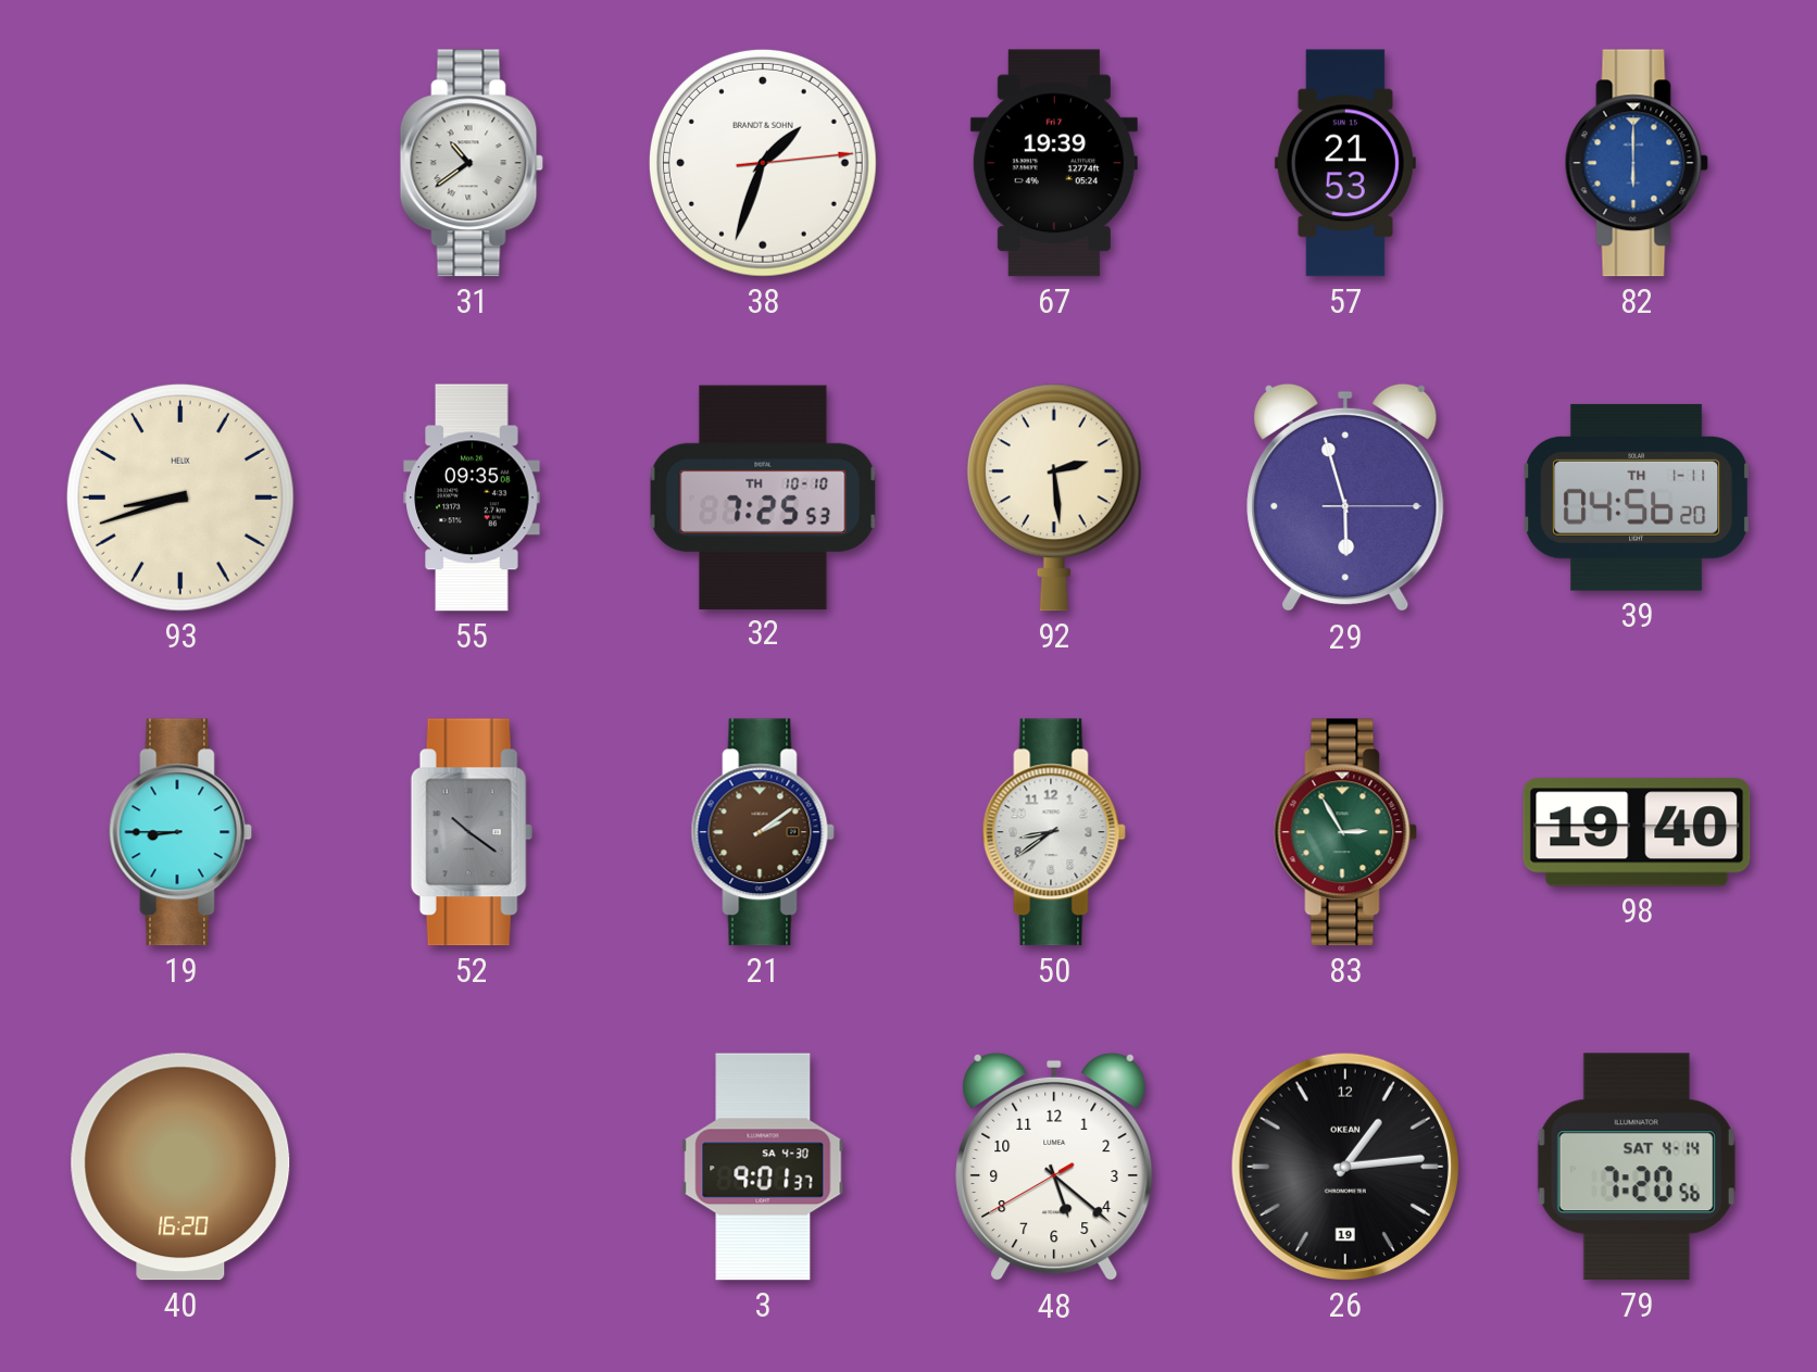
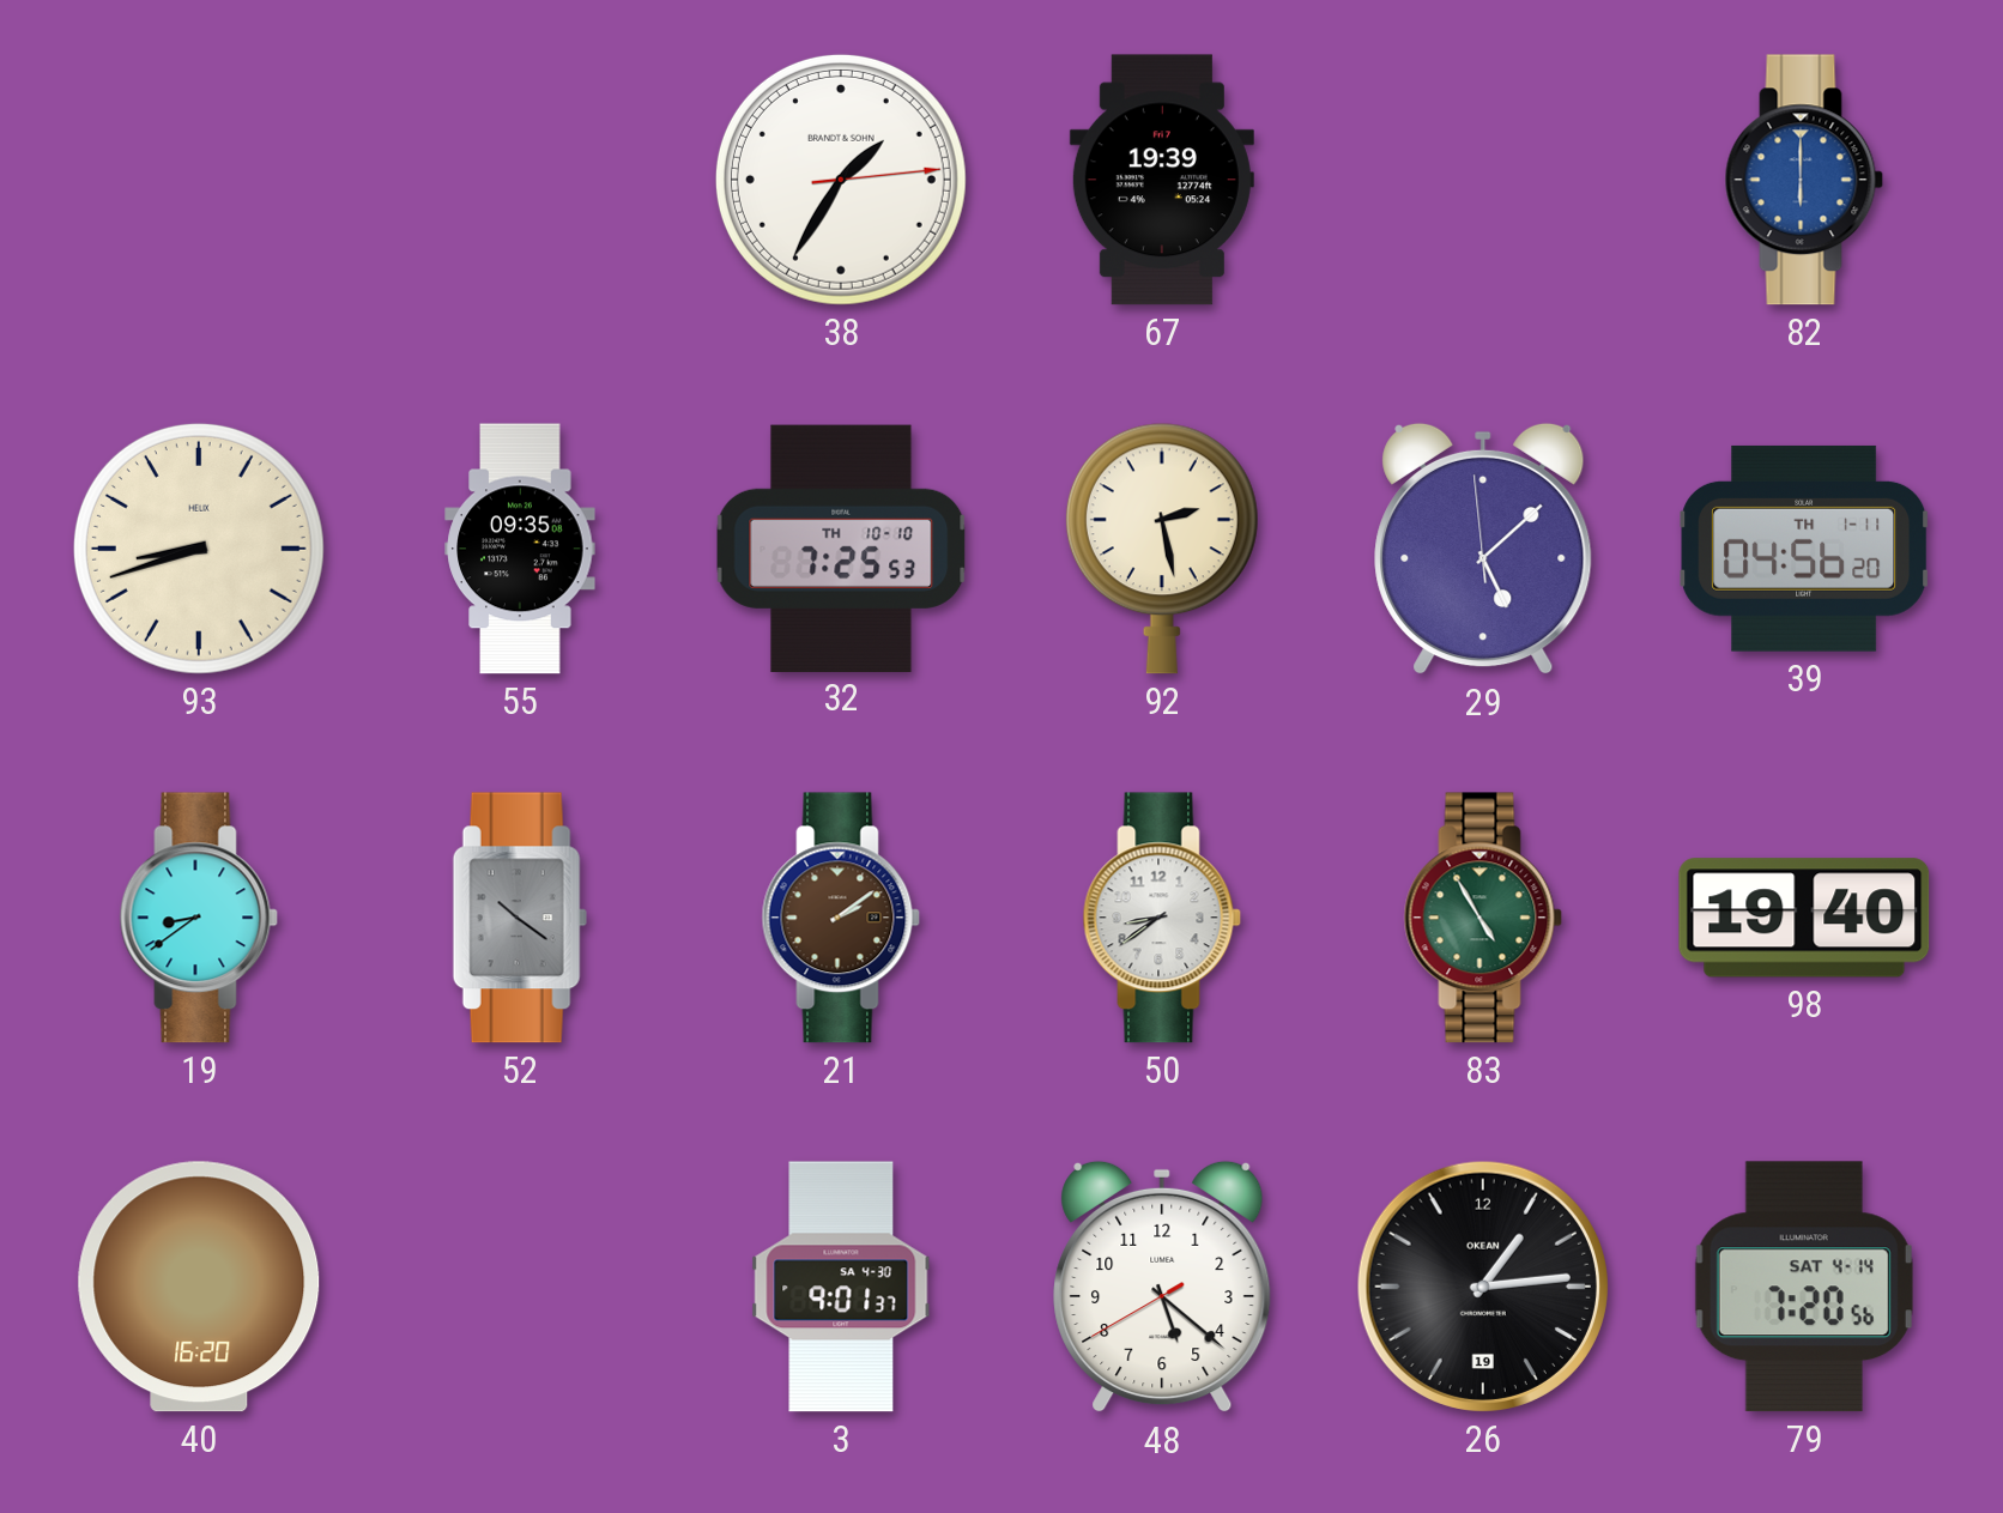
31: 10:39 -> none
38: 1:33 -> 1:35
57: 21:53 -> none
92: 2:29 -> 2:28
29: 5:57 -> 5:07
19: 8:45 -> 8:39
83: 2:55 -> 4:55
